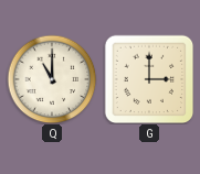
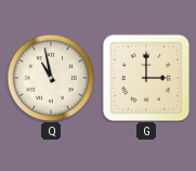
Q: 11:00 -> 10:58
